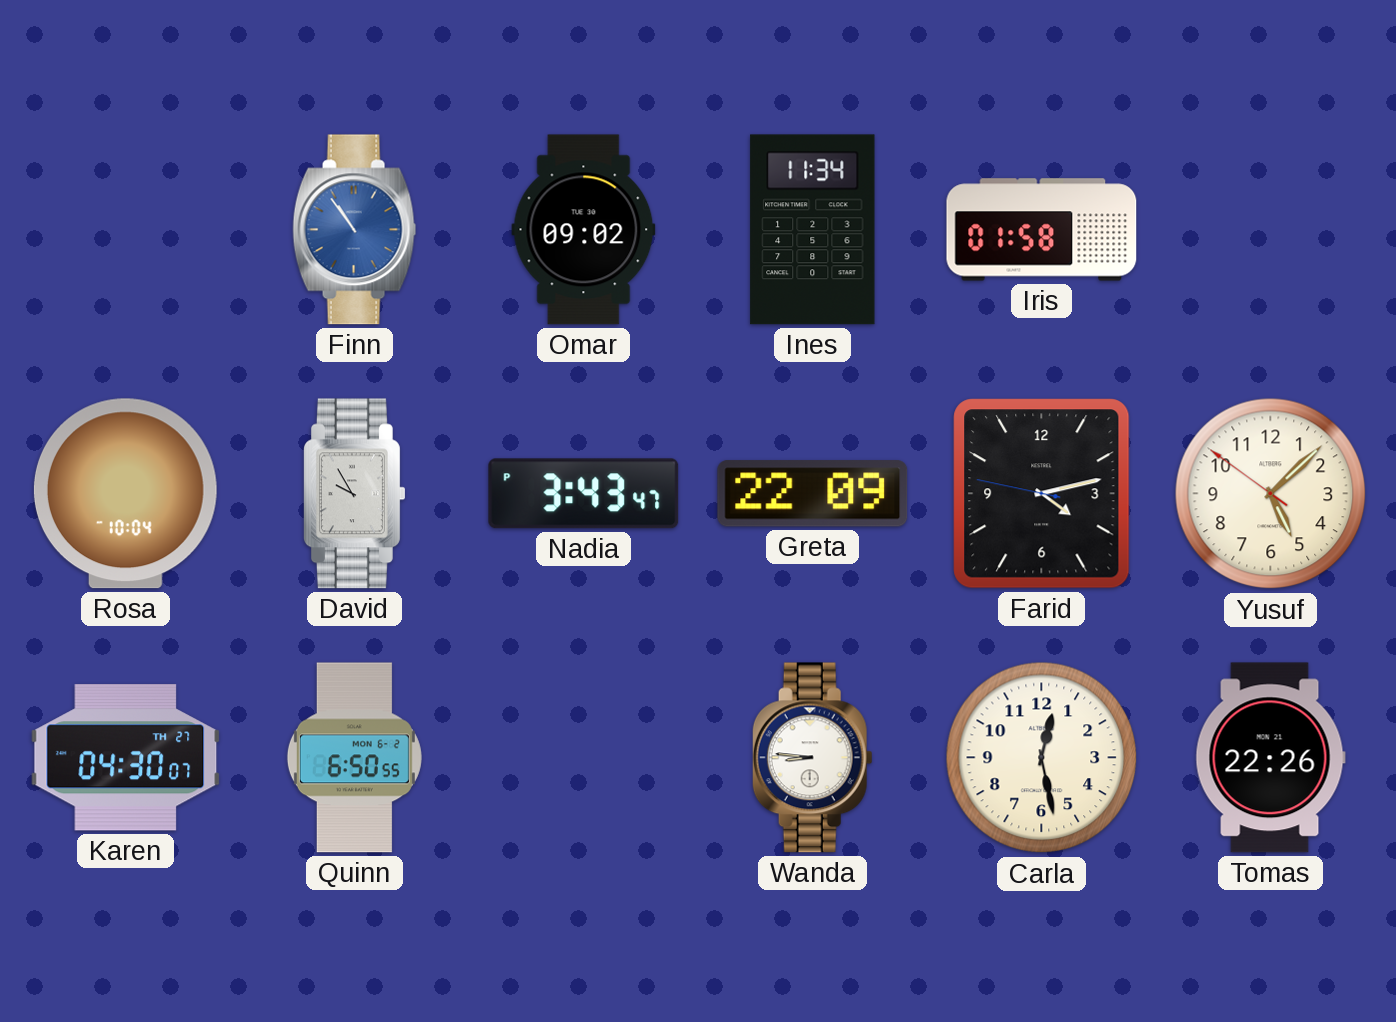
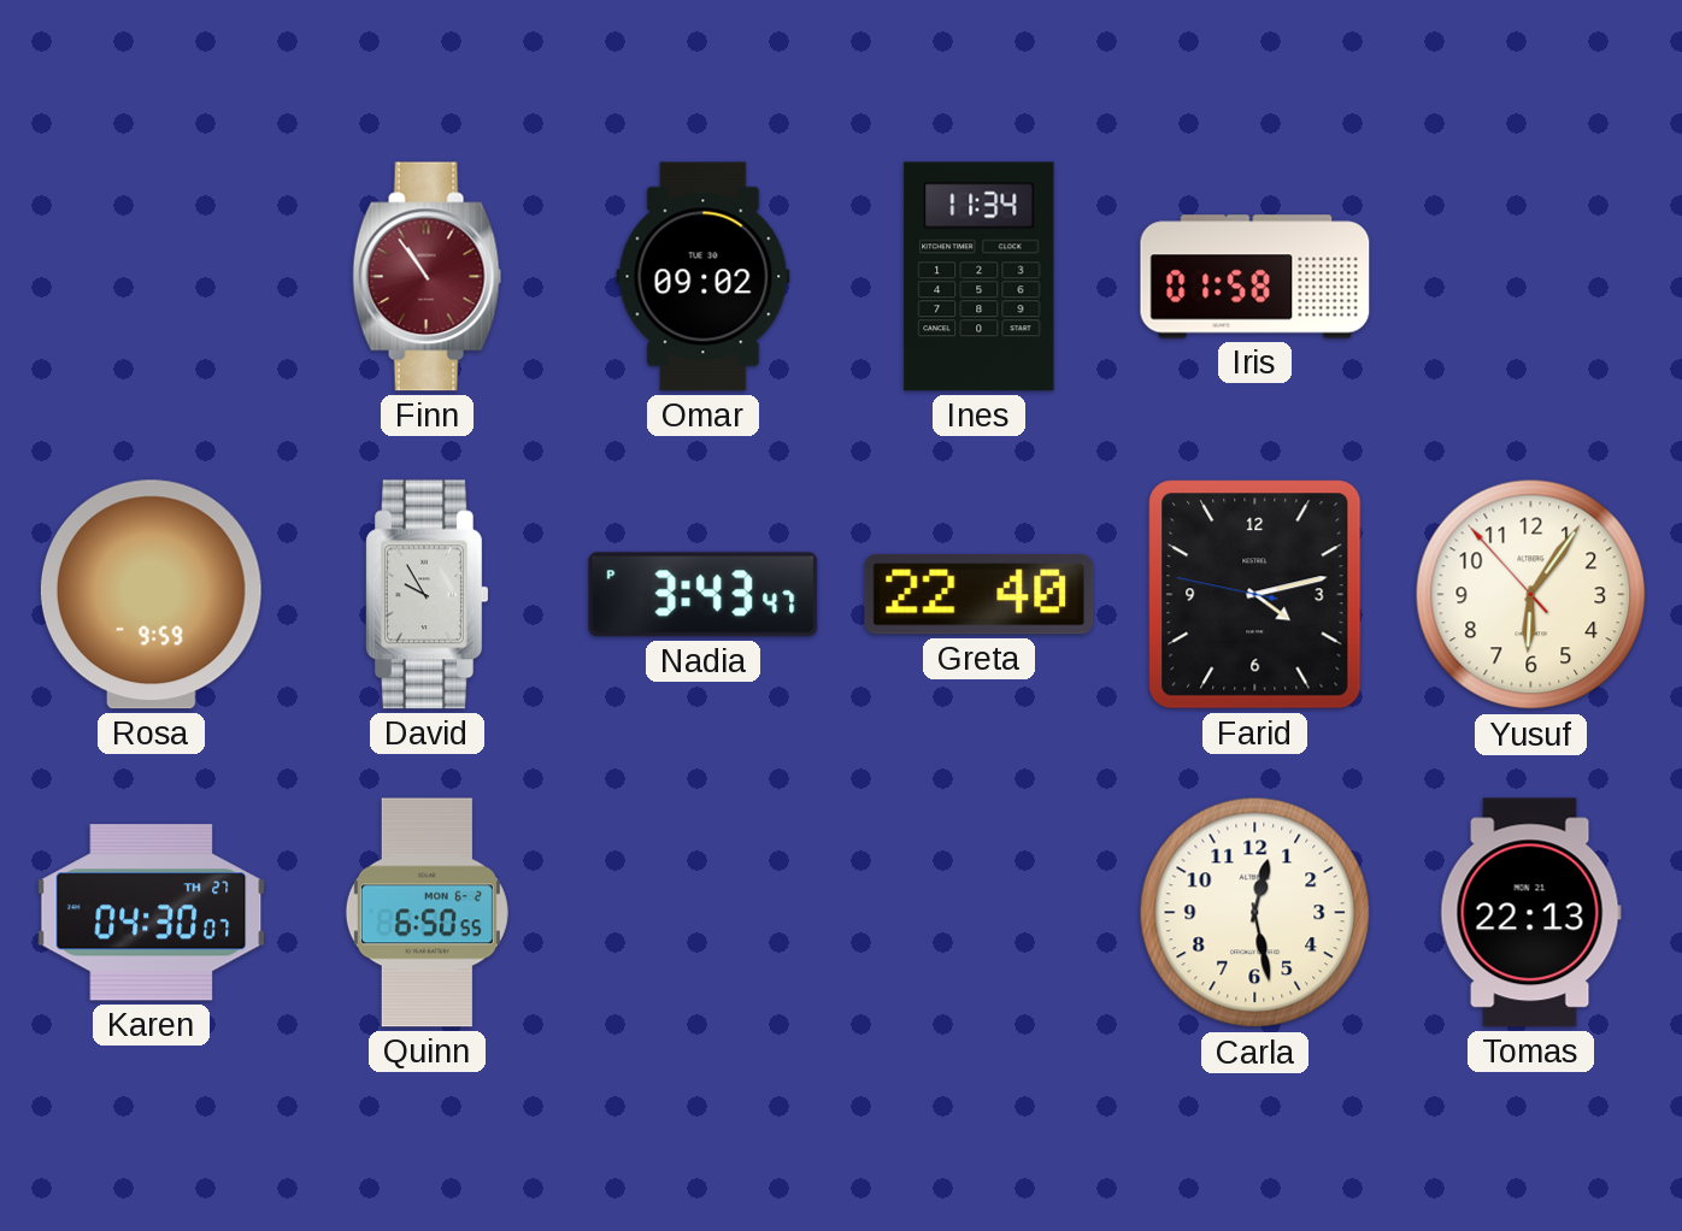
Finn dial: blue -> burgundy
Rosa: 10:04 -> 9:59
Greta: 22:09 -> 22:40
Yusuf: 5:07 -> 6:05
Wanda: 8:46 -> none
Tomas: 22:26 -> 22:13
